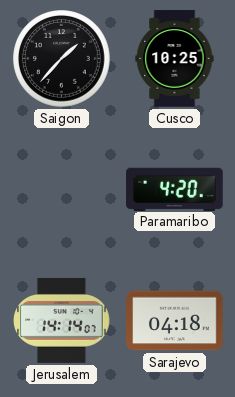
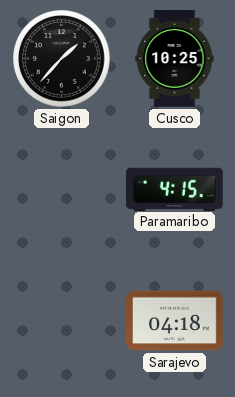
Paramaribo: 4:20 -> 4:15
Jerusalem: 14:14 -> none
